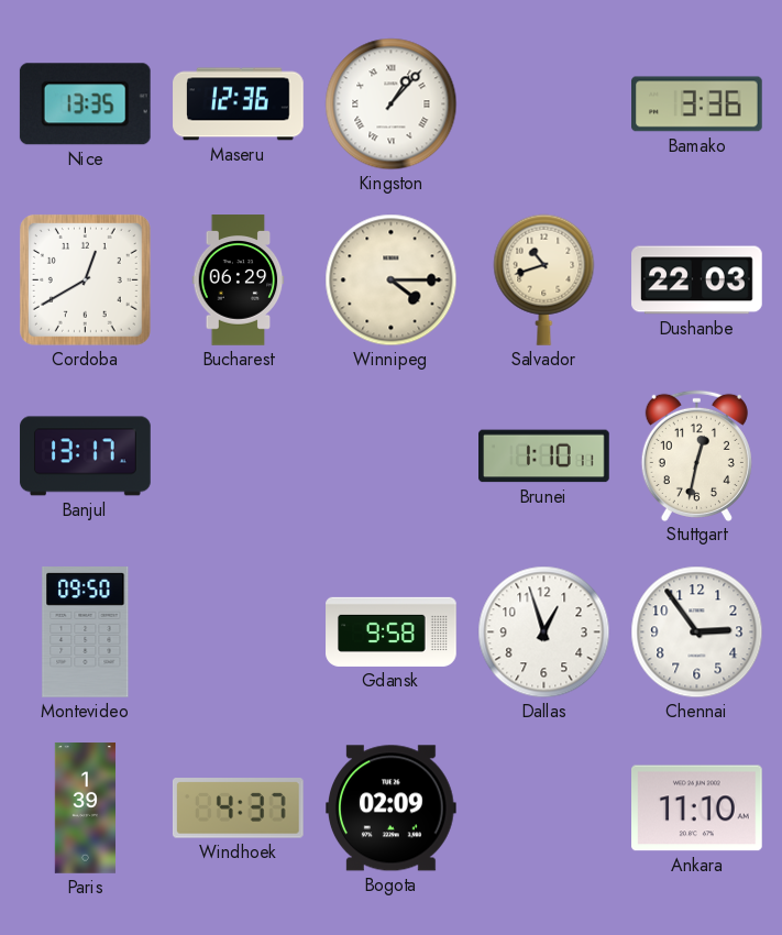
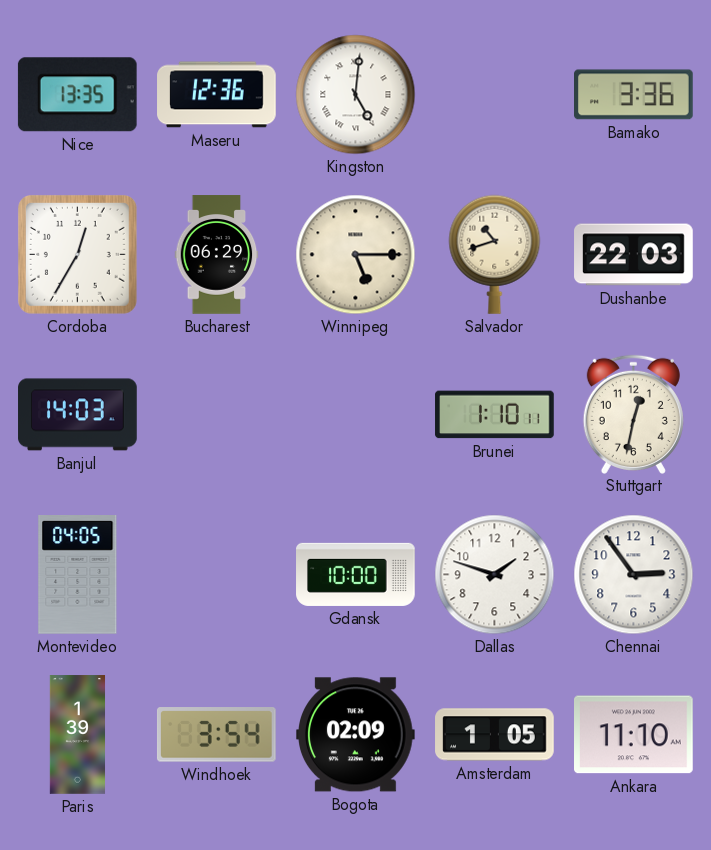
Kingston: 1:07 -> 5:01
Cordoba: 12:40 -> 12:35
Winnipeg: 4:15 -> 5:15
Banjul: 13:17 -> 14:03
Montevideo: 09:50 -> 04:05
Gdansk: 9:58 -> 10:00
Dallas: 12:57 -> 1:48
Windhoek: 4:37 -> 3:54
Amsterdam: none -> 1:05
